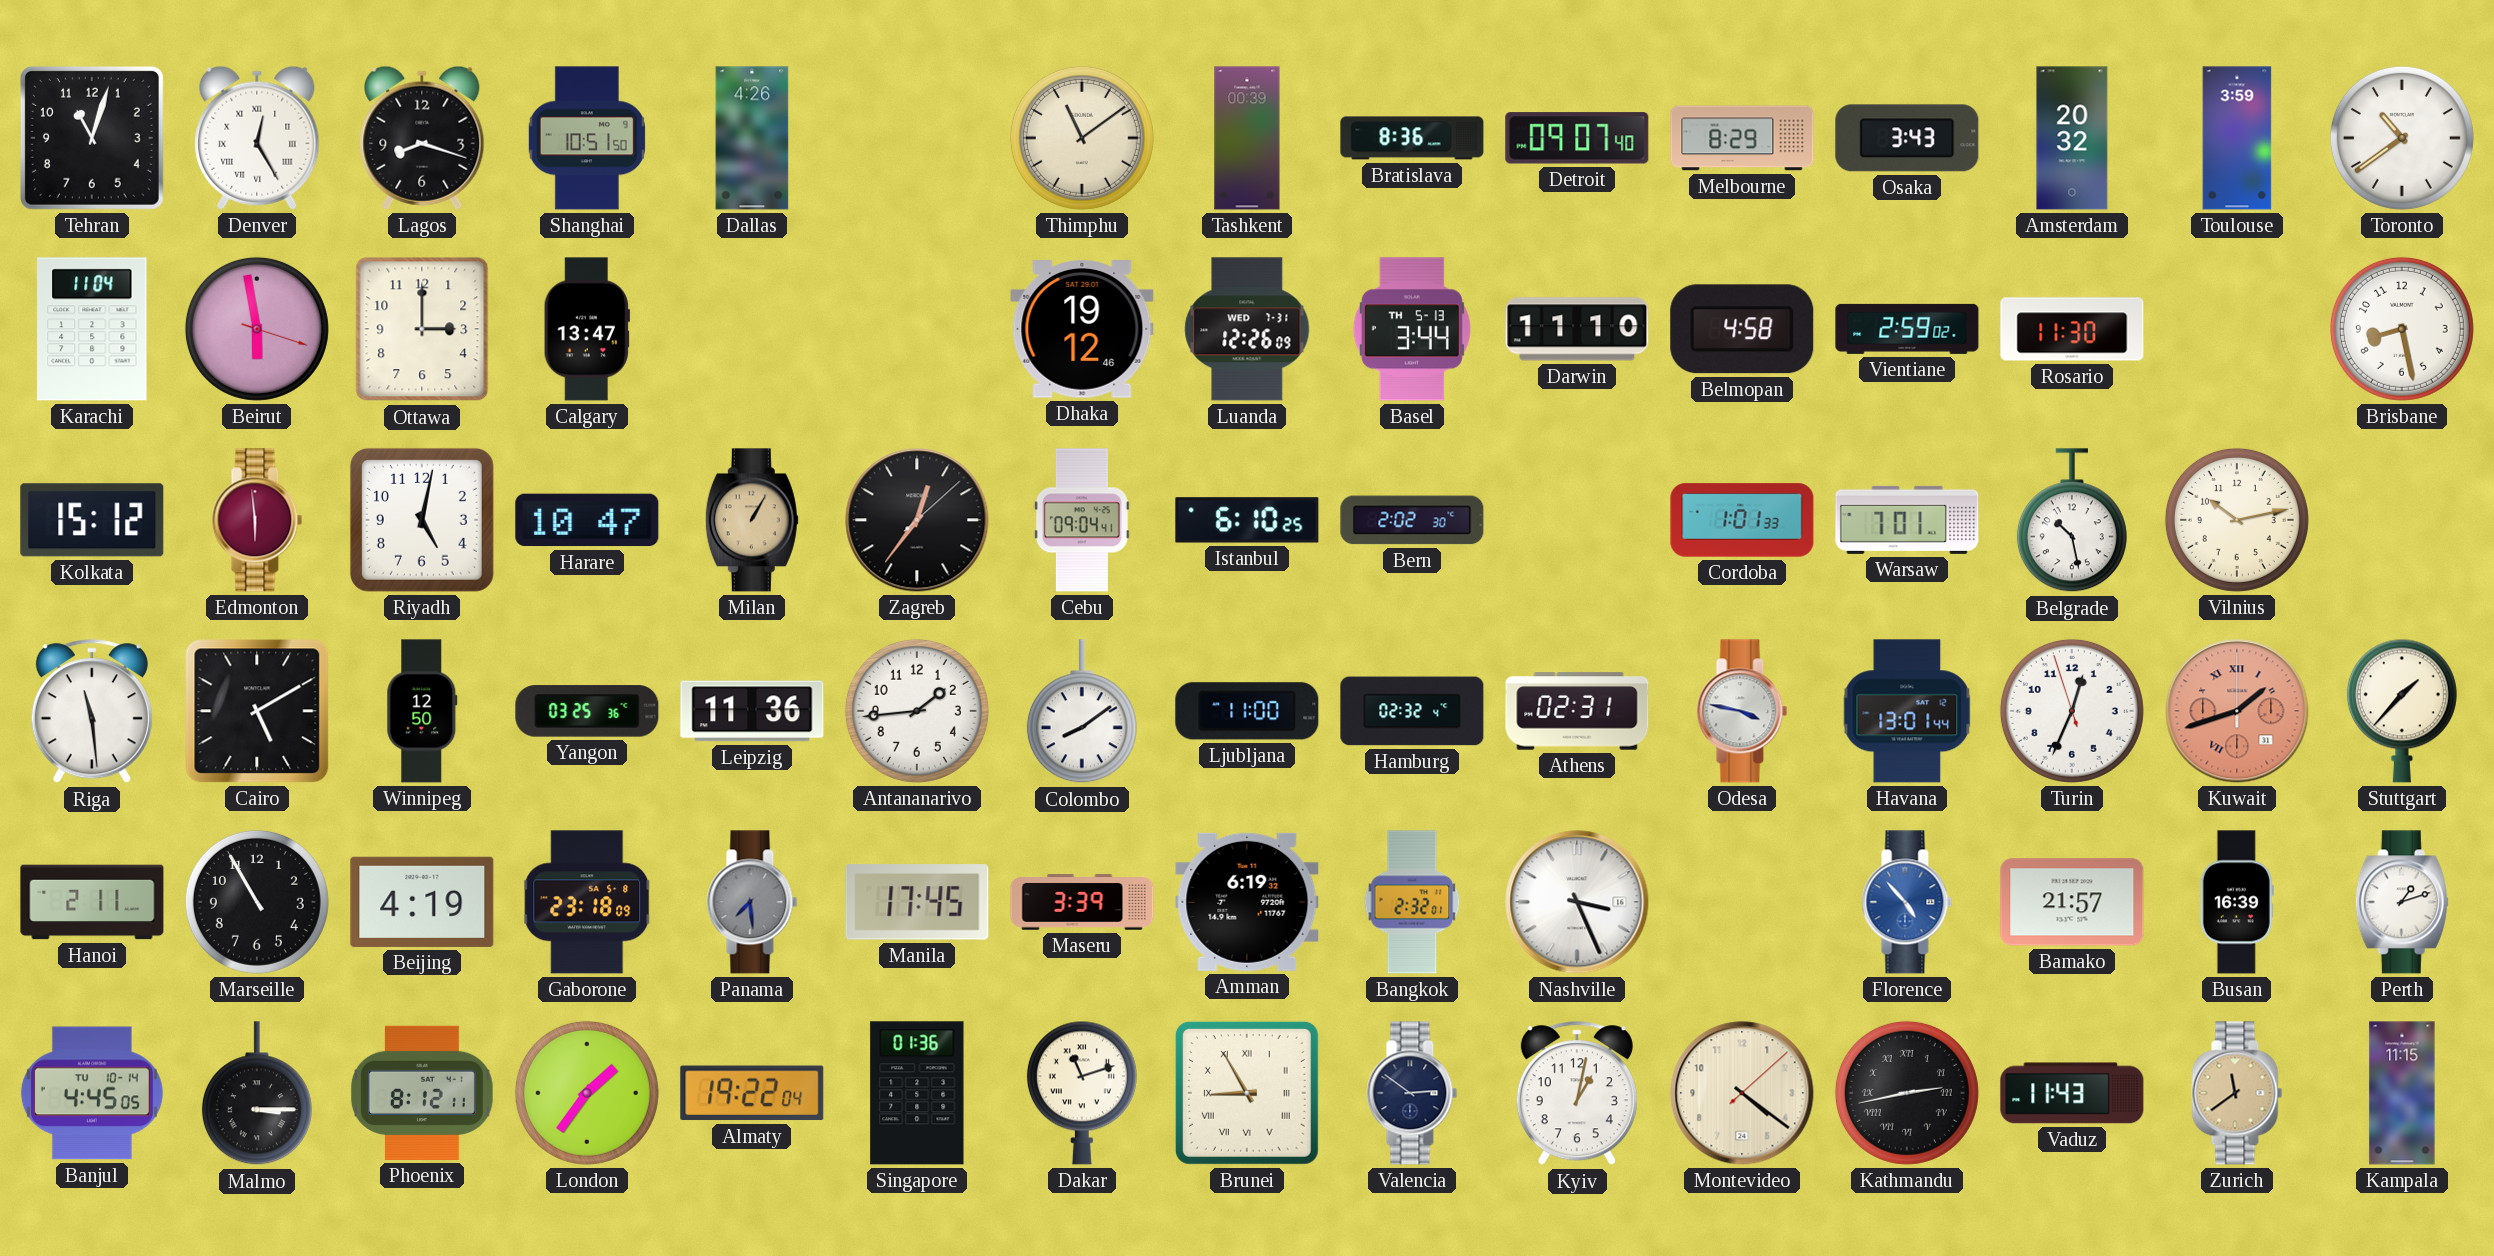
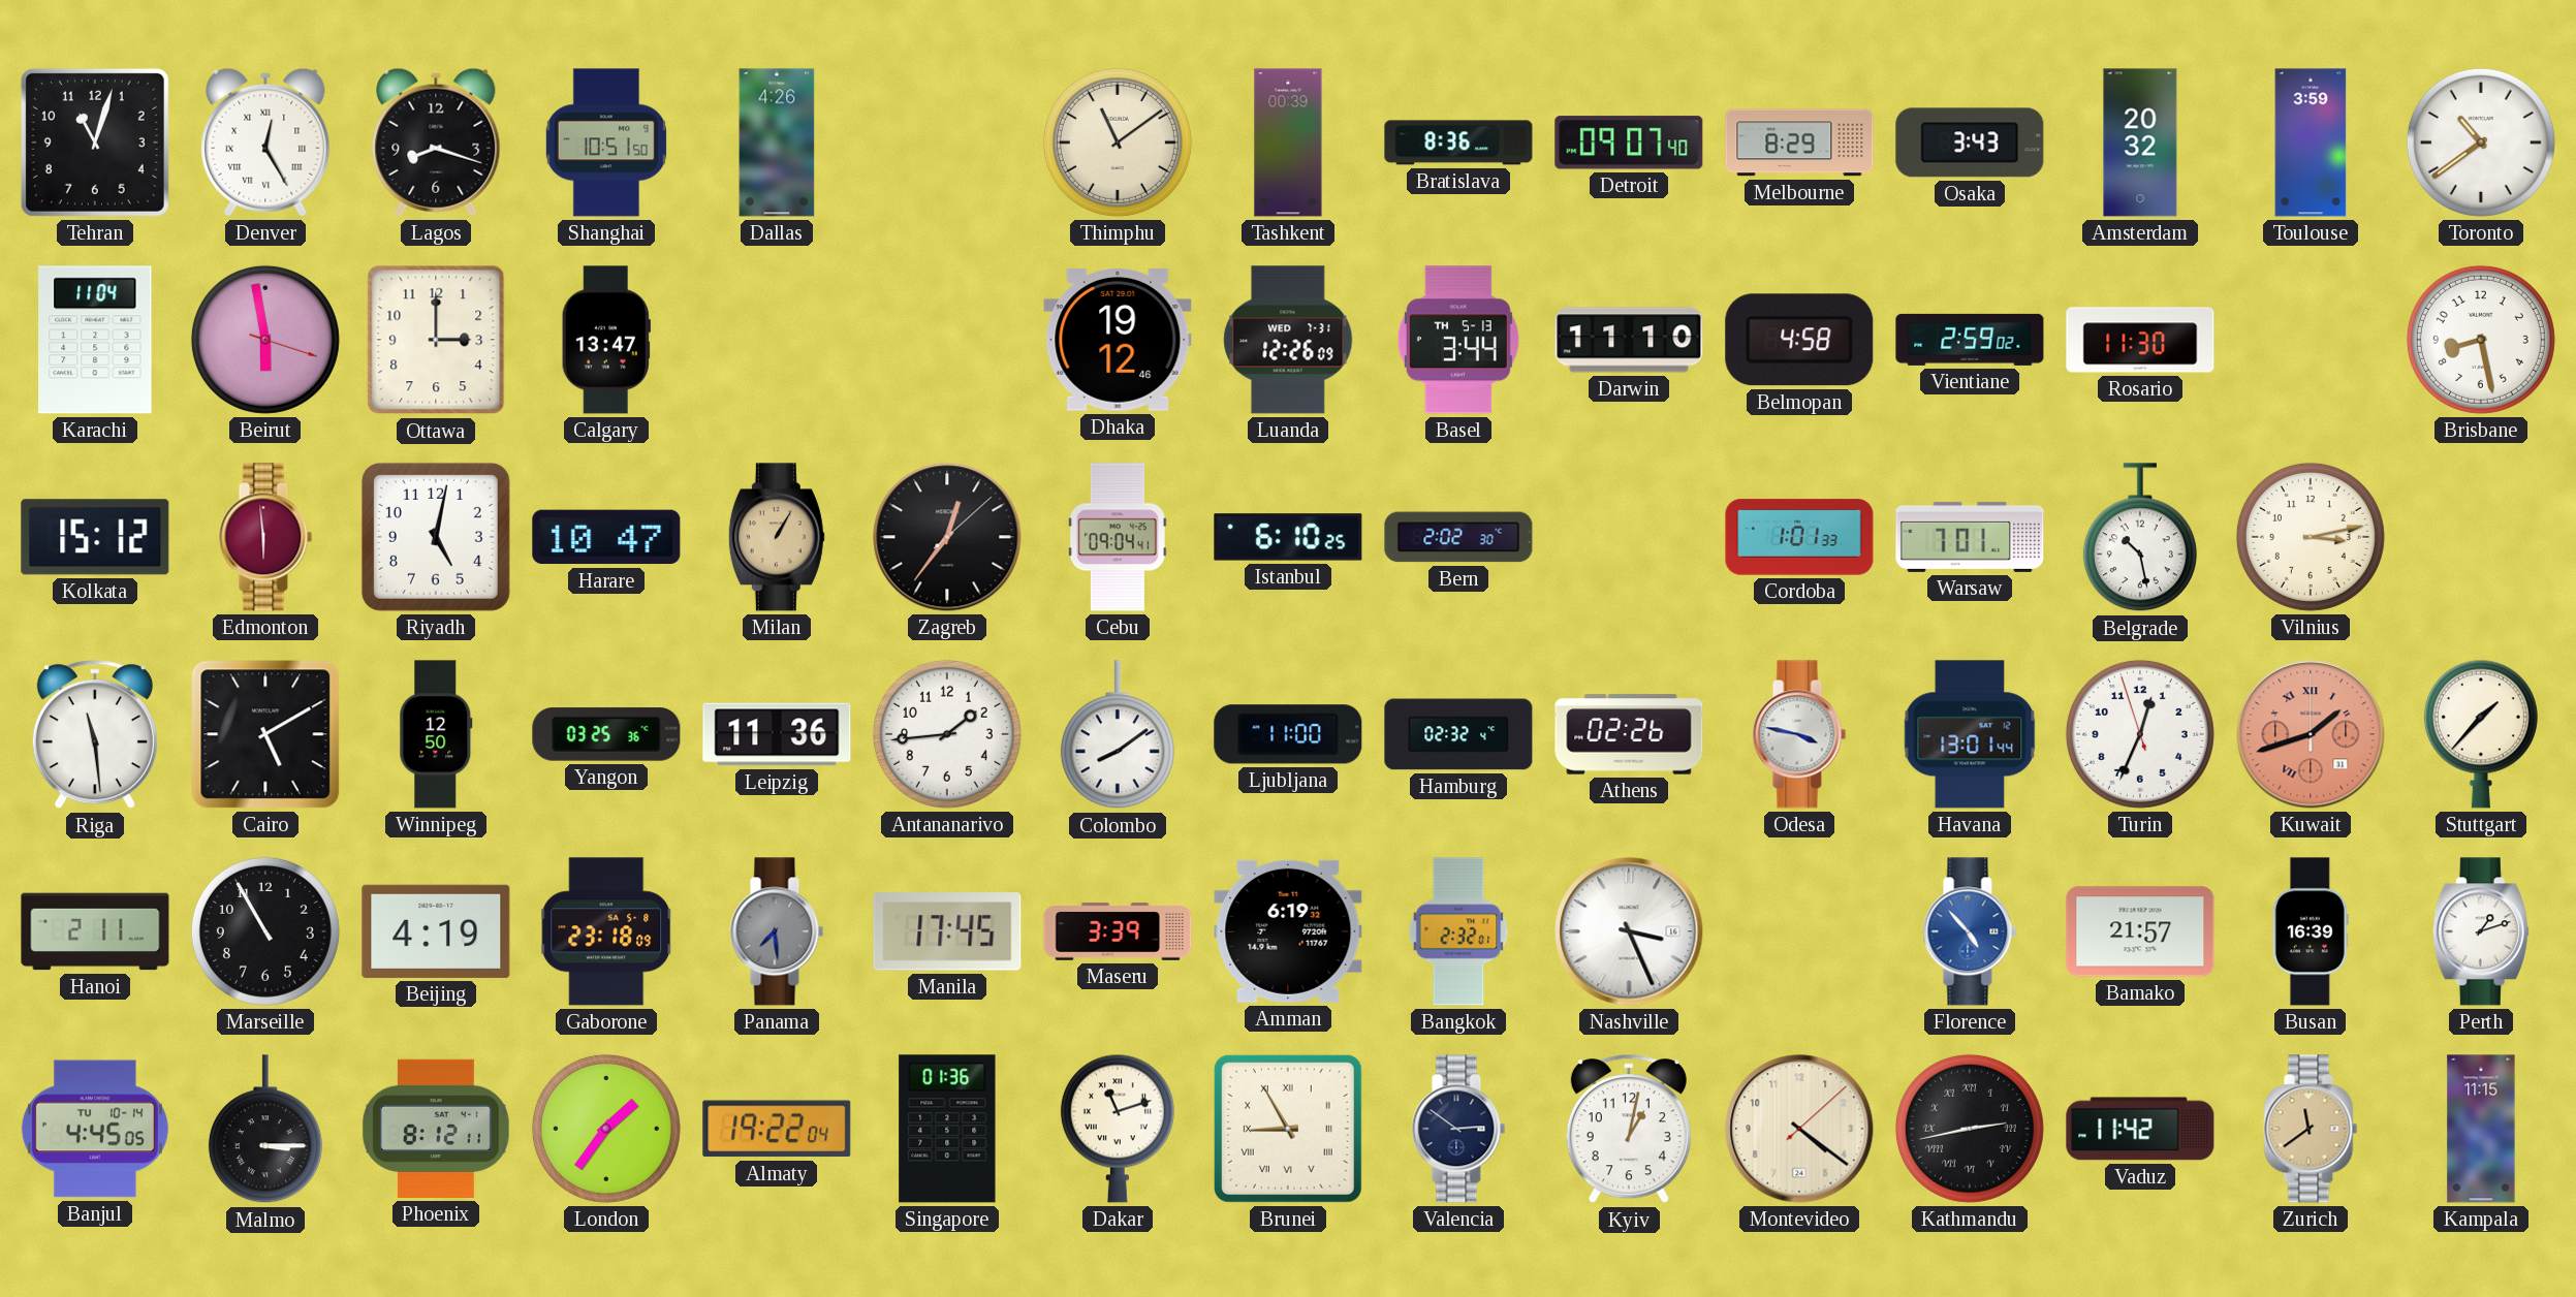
Vilnius: 10:13 -> 3:13
Athens: 02:31 -> 02:26
Vaduz: 11:43 -> 11:42
